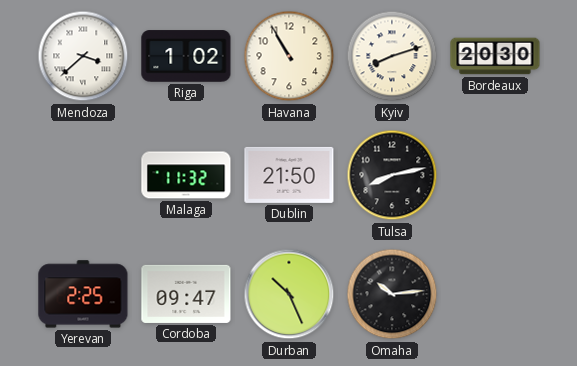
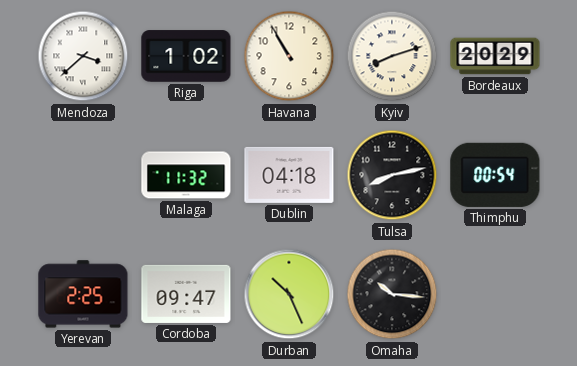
Bordeaux: 20:30 -> 20:29
Dublin: 21:50 -> 04:18
Thimphu: none -> 00:54
Omaha: 10:14 -> 10:16
